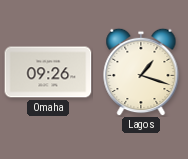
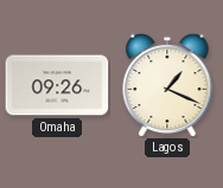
Lagos: 1:18 -> 1:19
